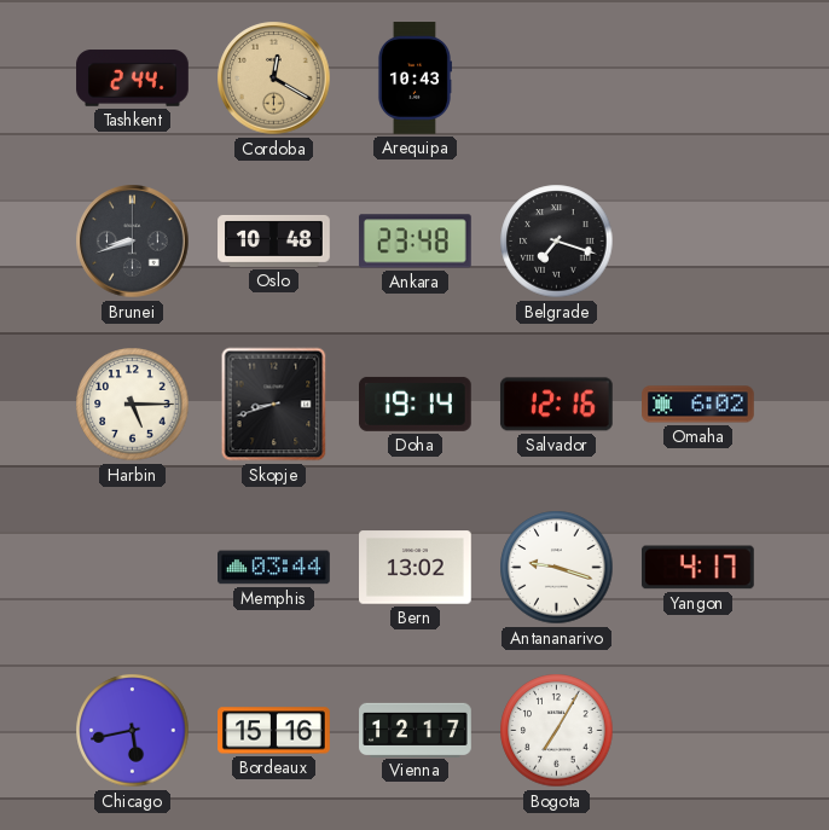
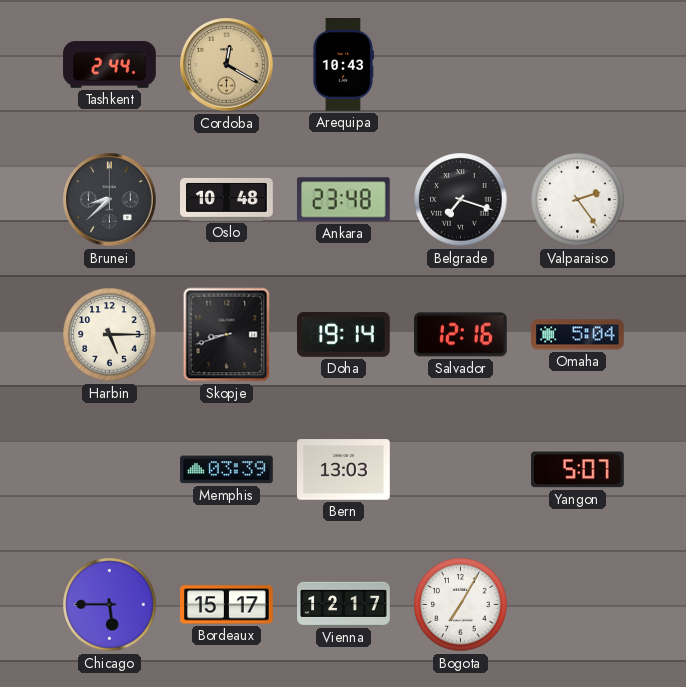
Brunei: 8:42 -> 8:38
Valparaiso: none -> 2:24
Omaha: 6:02 -> 5:04
Memphis: 03:44 -> 03:39
Bern: 13:02 -> 13:03
Antananarivo: 9:18 -> none
Yangon: 4:17 -> 5:07
Chicago: 5:43 -> 5:45
Bordeaux: 15:16 -> 15:17
